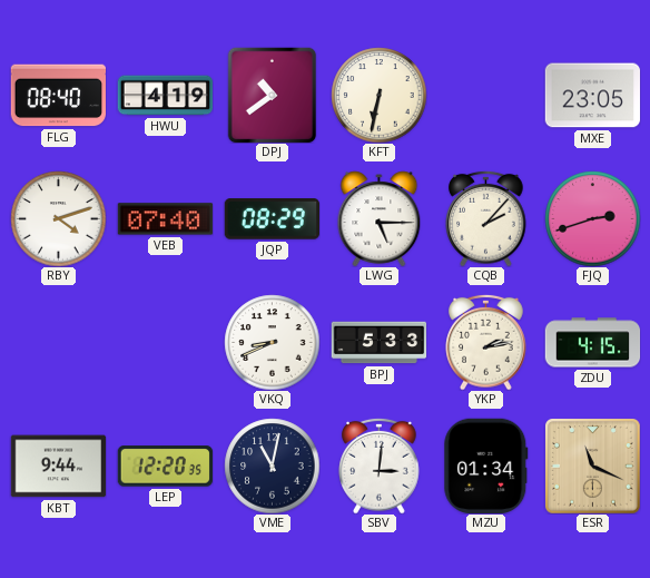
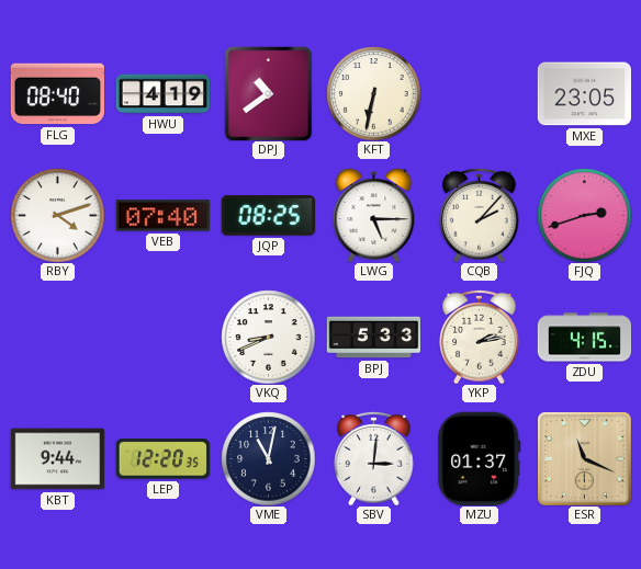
JQP: 08:29 -> 08:25
MZU: 01:34 -> 01:37
